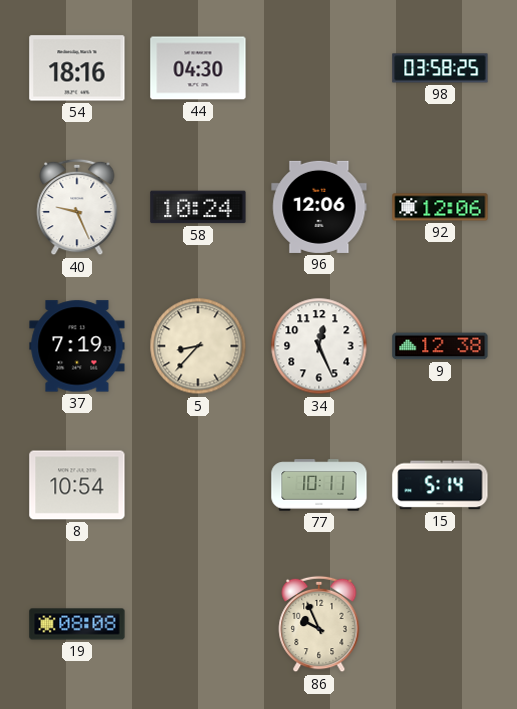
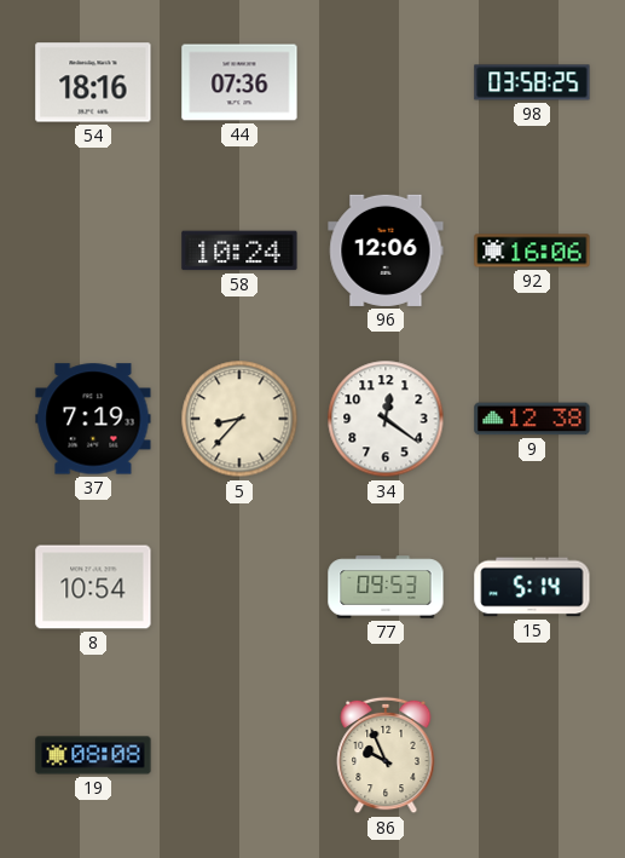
44: 04:30 -> 07:36
40: 9:26 -> none
92: 12:06 -> 16:06
34: 12:26 -> 12:21
77: 10:11 -> 09:53
